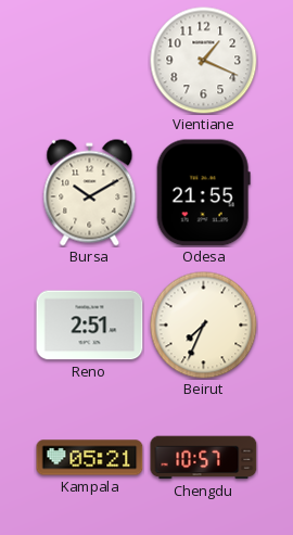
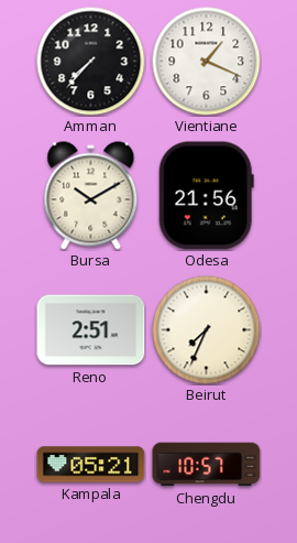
Amman: none -> 7:37
Odesa: 21:55 -> 21:56
